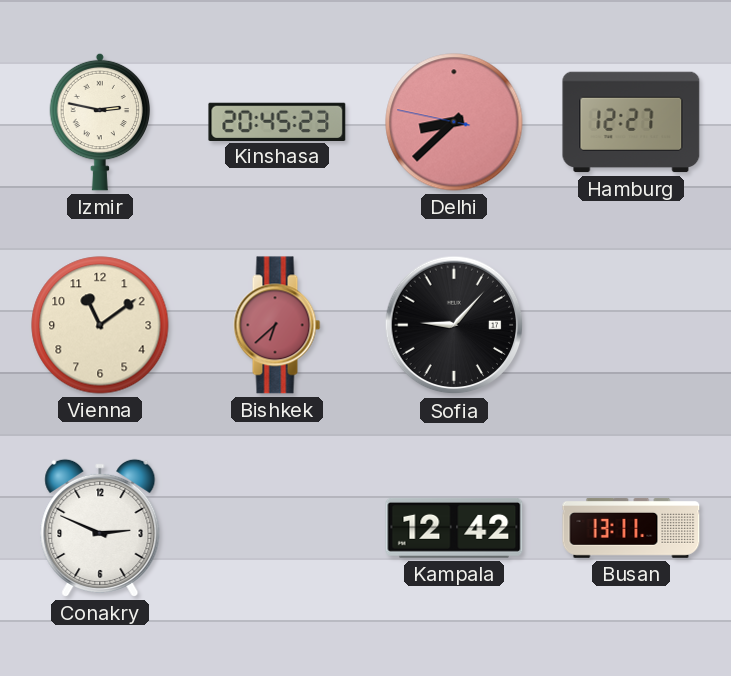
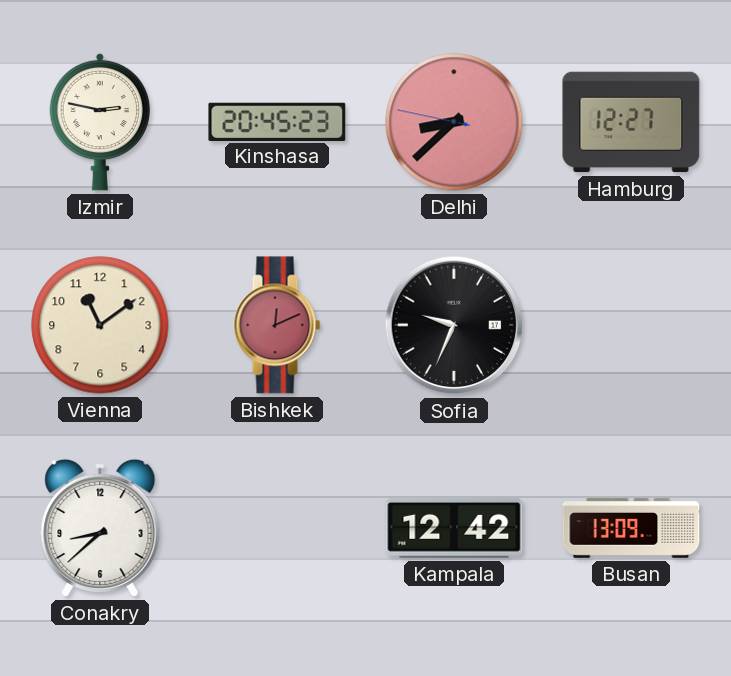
Bishkek: 6:38 -> 12:11
Sofia: 9:07 -> 9:34
Conakry: 2:49 -> 8:38
Busan: 13:11 -> 13:09
